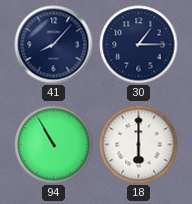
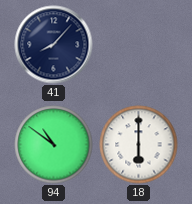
30: 1:15 -> none
94: 10:55 -> 10:51
